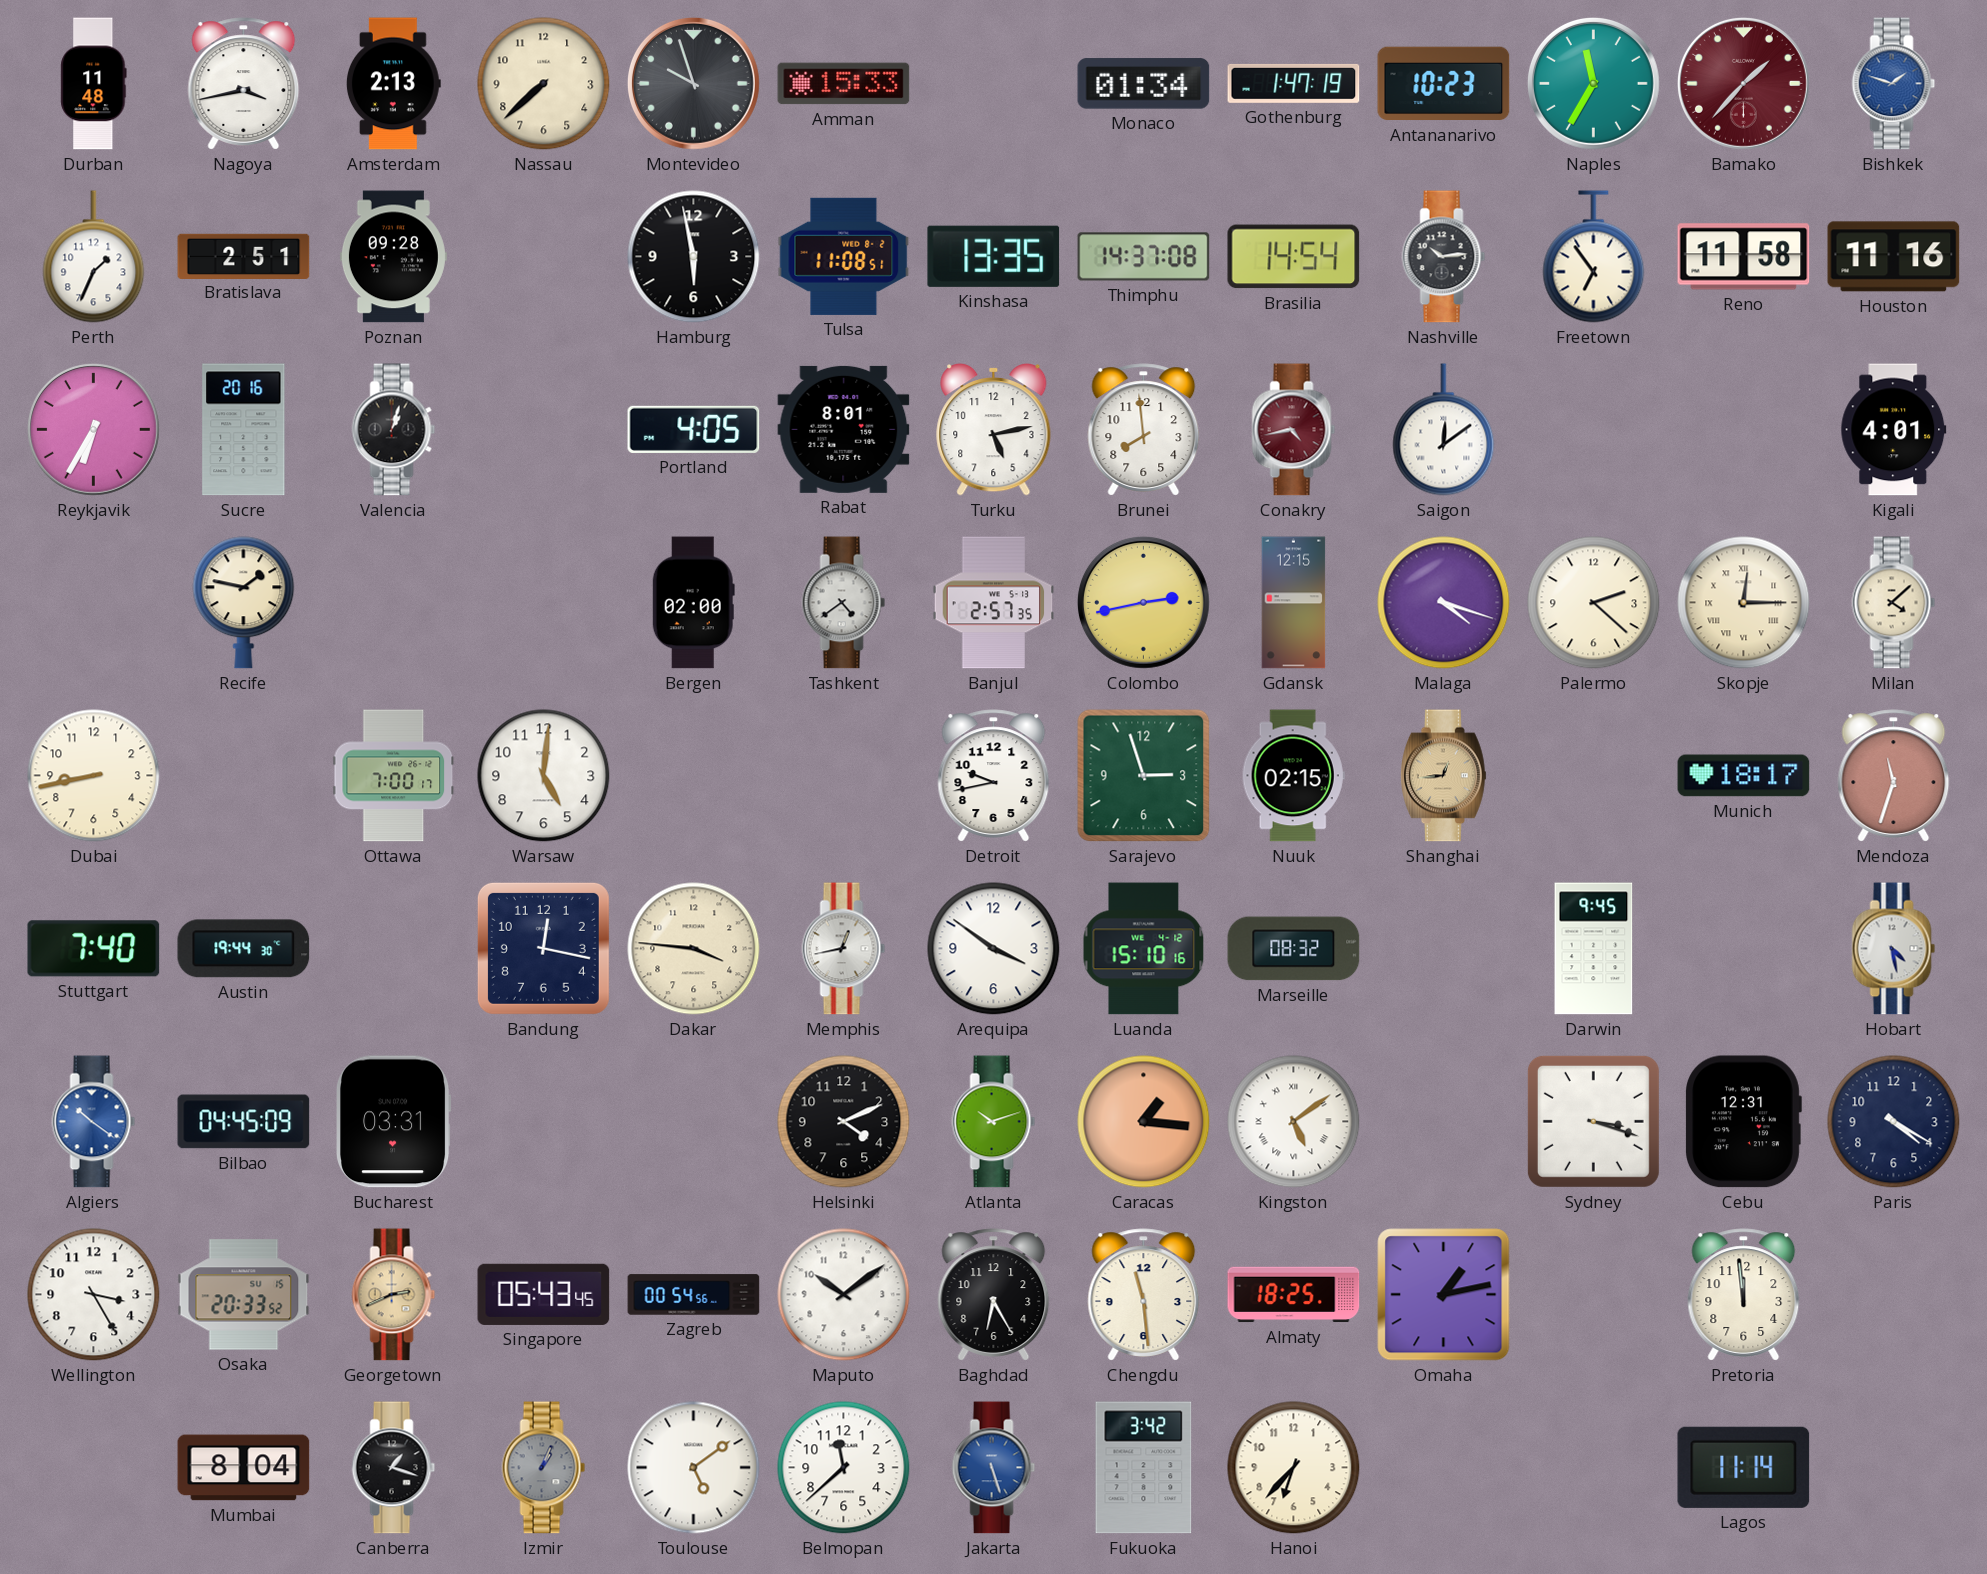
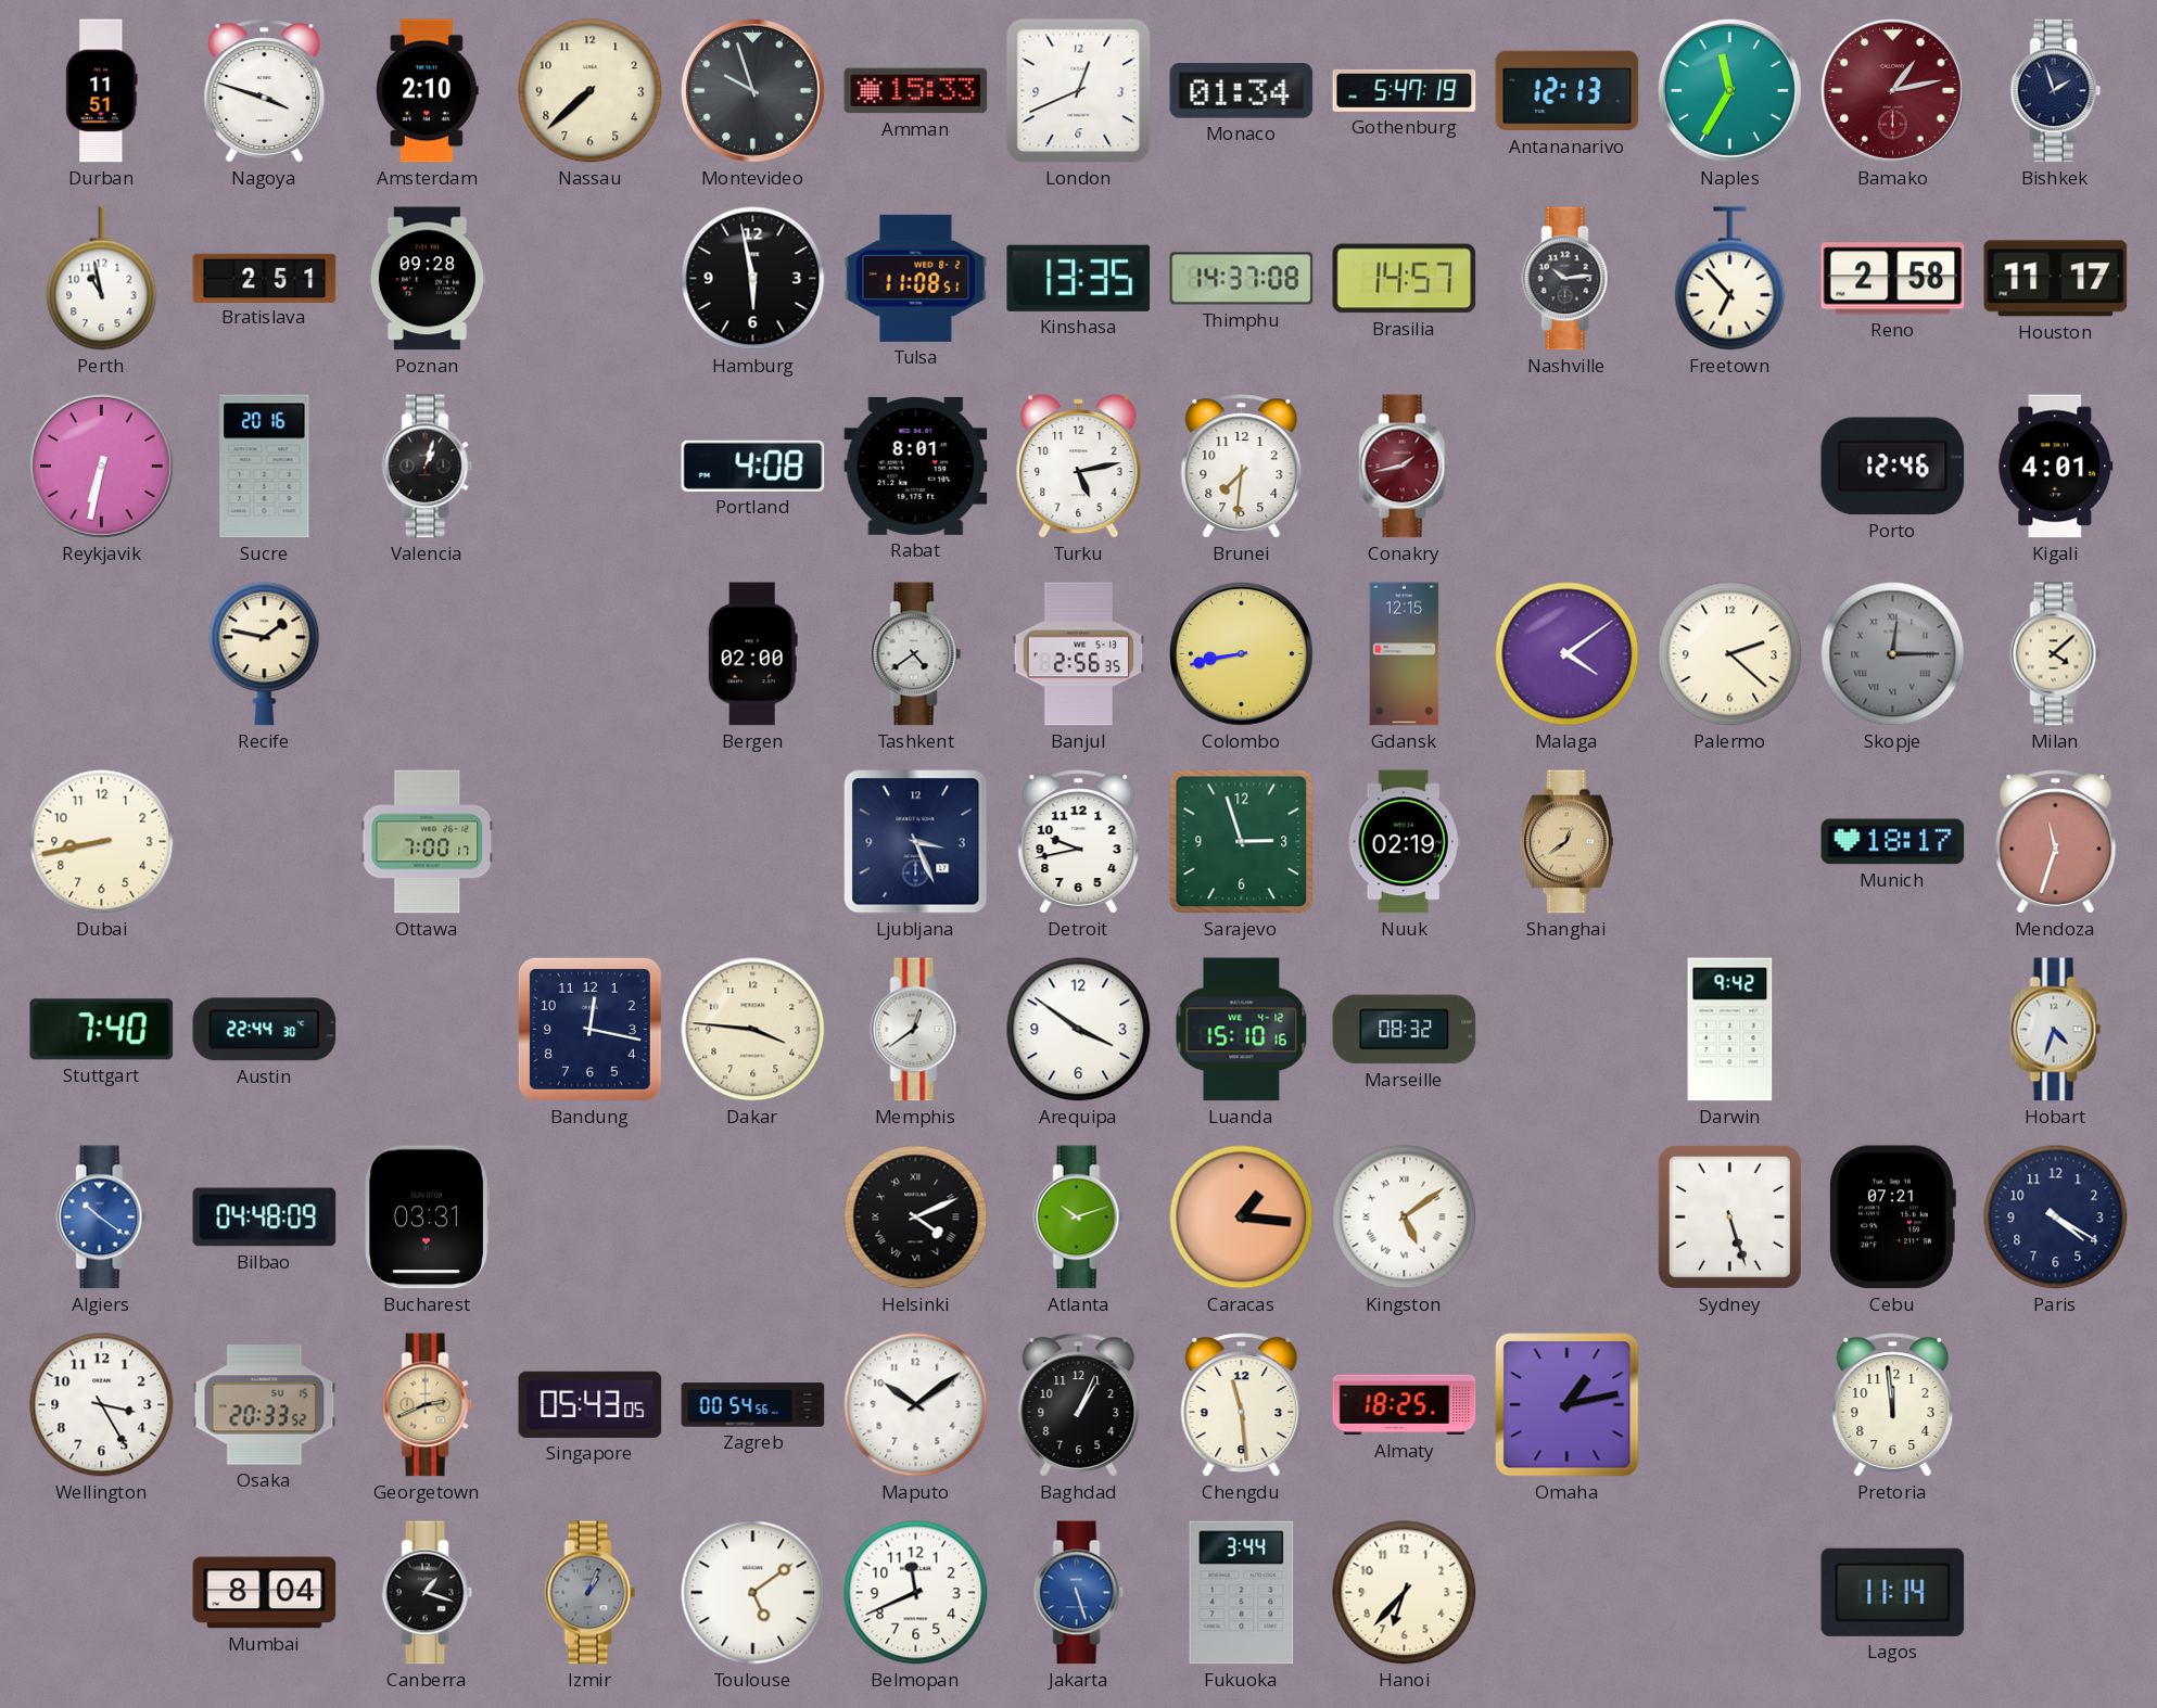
Durban: 11:48 -> 11:51
Nagoya: 3:43 -> 3:48
Amsterdam: 2:13 -> 2:10
London: none -> 12:41
Gothenburg: 1:47 -> 5:47
Antananarivo: 10:23 -> 12:13
Bamako: 1:37 -> 1:13
Bishkek: 1:48 -> 1:57
Bishkek dial: blue -> navy
Perth: 1:34 -> 10:58
Brasilia: 14:54 -> 14:57
Freetown: 6:54 -> 6:53
Reno: 11:58 -> 2:58
Houston: 11:16 -> 11:17
Reykjavik: 6:35 -> 6:32
Portland: 4:05 -> 4:08
Brunei: 7:59 -> 7:31
Conakry: 4:43 -> 1:43
Saigon: 12:09 -> none
Porto: none -> 12:46
Banjul: 2:57 -> 2:56
Colombo: 2:43 -> 8:43
Malaga: 4:18 -> 4:09
Skopje dial: cream -> grey
Warsaw: 5:01 -> none
Ljubljana: none -> 3:26
Nuuk: 02:15 -> 02:19
Shanghai: 12:44 -> 12:39
Austin: 19:44 -> 22:44
Memphis: 12:43 -> 12:39
Darwin: 9:45 -> 9:42
Hobart: 4:28 -> 4:33
Bilbao: 04:45 -> 04:48
Helsinki numerals: Arabic -> Roman
Sydney: 3:18 -> 5:27
Cebu: 12:31 -> 07:21
Singapore: 05:43:45 -> 05:43:05
Baghdad: 6:25 -> 1:04
Belmopan: 11:38 -> 11:41
Fukuoka: 3:42 -> 3:44
